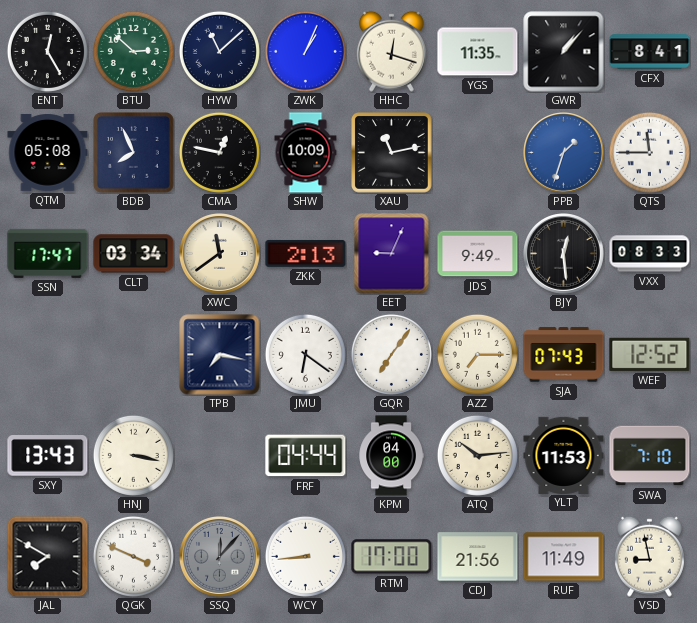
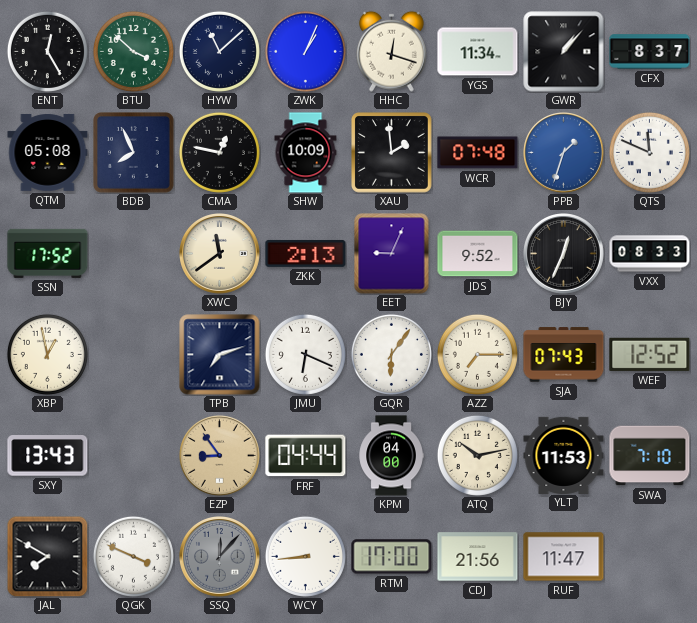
BTU: 2:52 -> 3:52
YGS: 11:35 -> 11:34
CFX: 8:41 -> 8:37
XAU: 11:13 -> 1:59
WCR: none -> 07:48
QTS: 11:45 -> 11:49
SSN: 17:47 -> 17:52
CLT: 03:34 -> none
JDS: 9:49 -> 9:52
BJY: 12:29 -> 12:34
XBP: none -> 12:58
TPB: 7:17 -> 7:12
JMU: 6:21 -> 6:19
GQR: 7:06 -> 6:06
HNJ: 3:17 -> none
EZP: none -> 8:54
ATQ: 10:14 -> 10:13
RUF: 11:49 -> 11:47
VSD: 8:58 -> none
